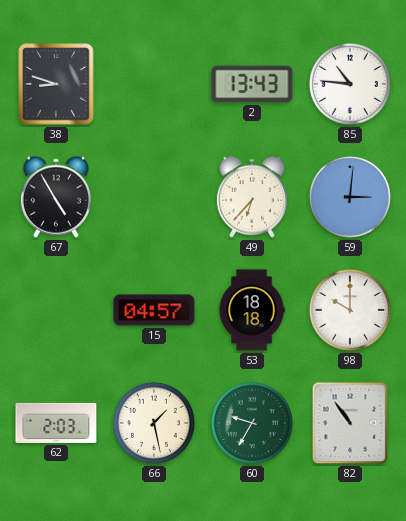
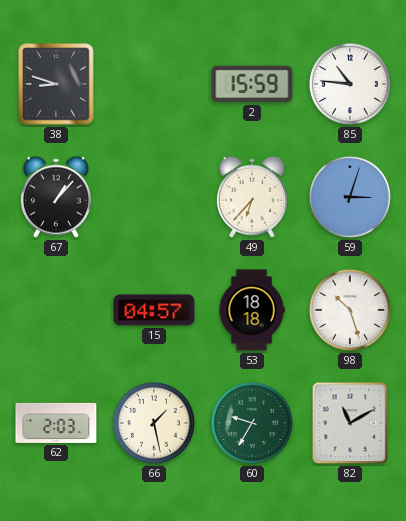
2: 13:43 -> 15:59
67: 4:55 -> 1:07
59: 3:01 -> 3:03
98: 10:00 -> 10:27
82: 10:54 -> 11:10
